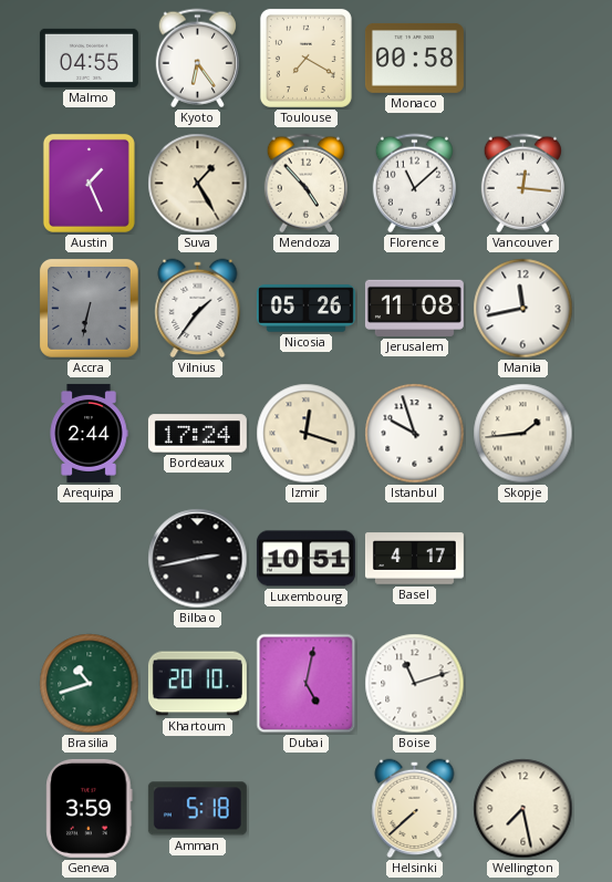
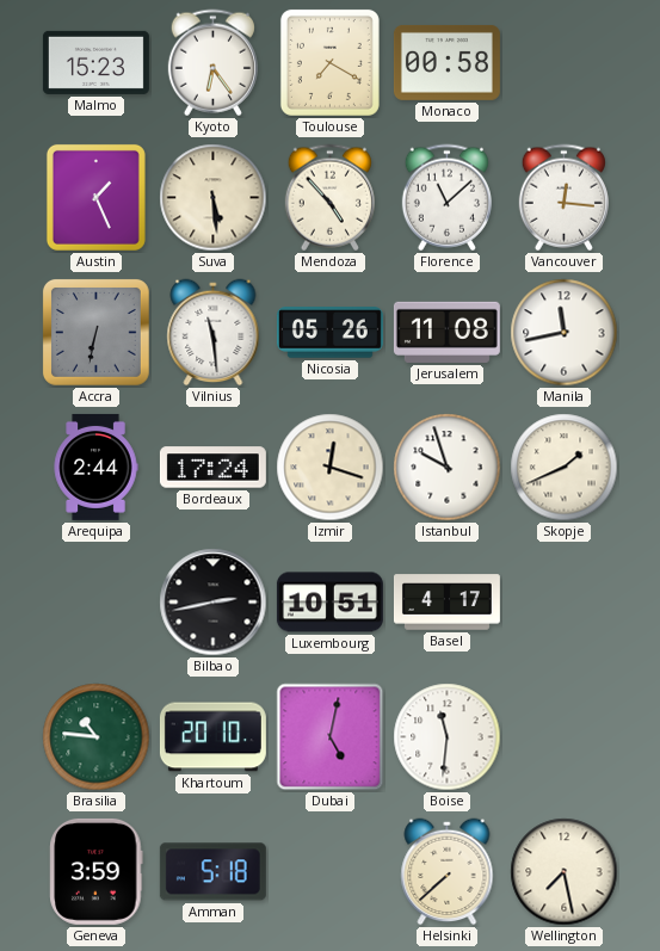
Malmo: 04:55 -> 15:23
Suva: 1:25 -> 5:29
Vilnius: 1:36 -> 11:29
Skopje: 1:44 -> 1:41
Brasilia: 10:42 -> 10:46
Boise: 11:12 -> 11:31
